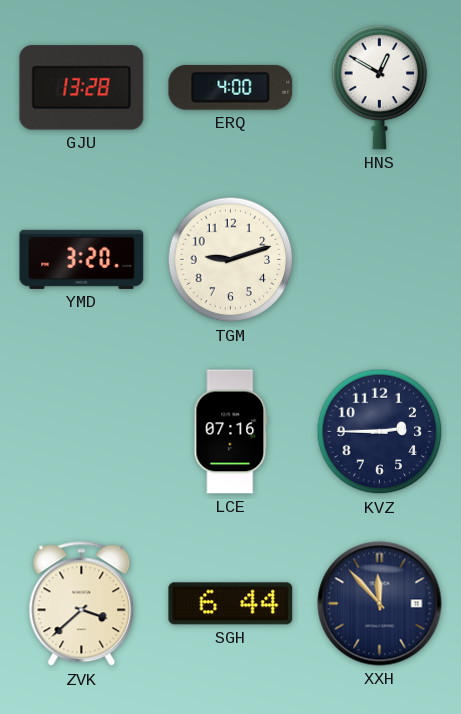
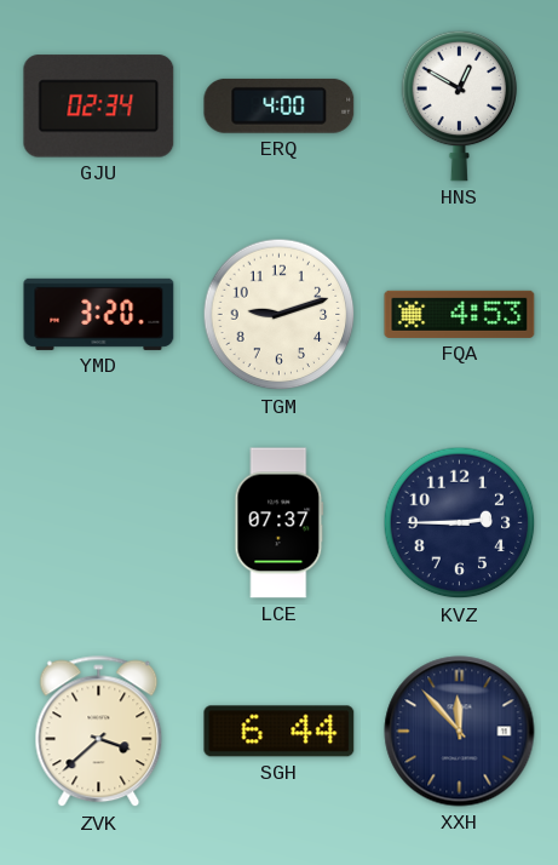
GJU: 13:28 -> 02:34
FQA: none -> 4:53
LCE: 07:16 -> 07:37
